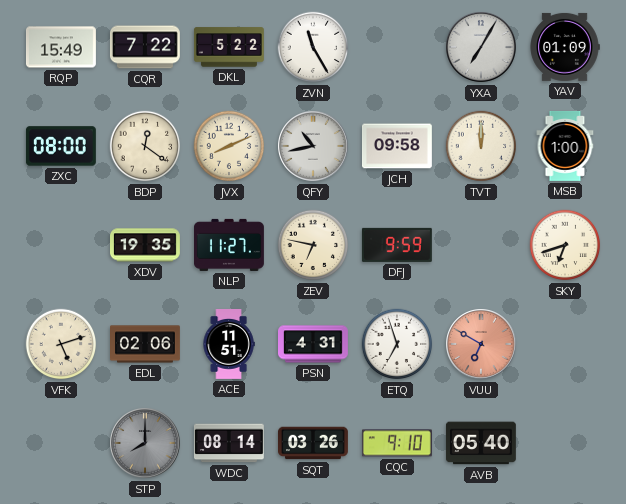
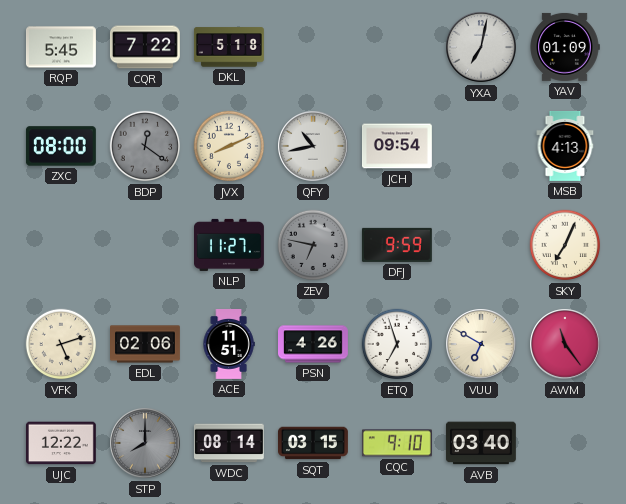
RQP: 15:49 -> 5:45
DKL: 5:22 -> 5:18
ZVN: 11:25 -> none
YXA: 7:05 -> 7:02
BDP dial: cream -> grey
JCH: 09:58 -> 09:54
TVT: 12:00 -> none
MSB: 1:00 -> 4:13
XDV: 19:35 -> none
ZEV dial: cream -> grey
SKY: 6:42 -> 7:04
PSN: 4:31 -> 4:26
VUU dial: salmon -> cream
AWM: none -> 11:24
UJC: none -> 12:22
SQT: 03:26 -> 03:15
AVB: 05:40 -> 03:40
